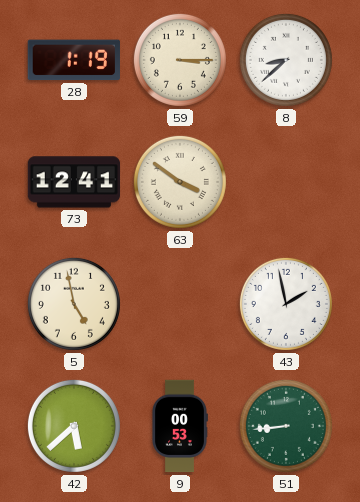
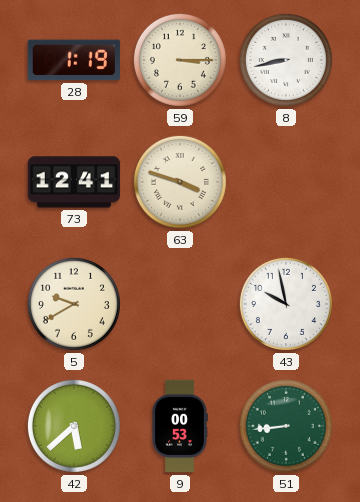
8: 8:38 -> 8:43
63: 3:51 -> 3:48
5: 4:58 -> 9:40
43: 1:58 -> 9:58
